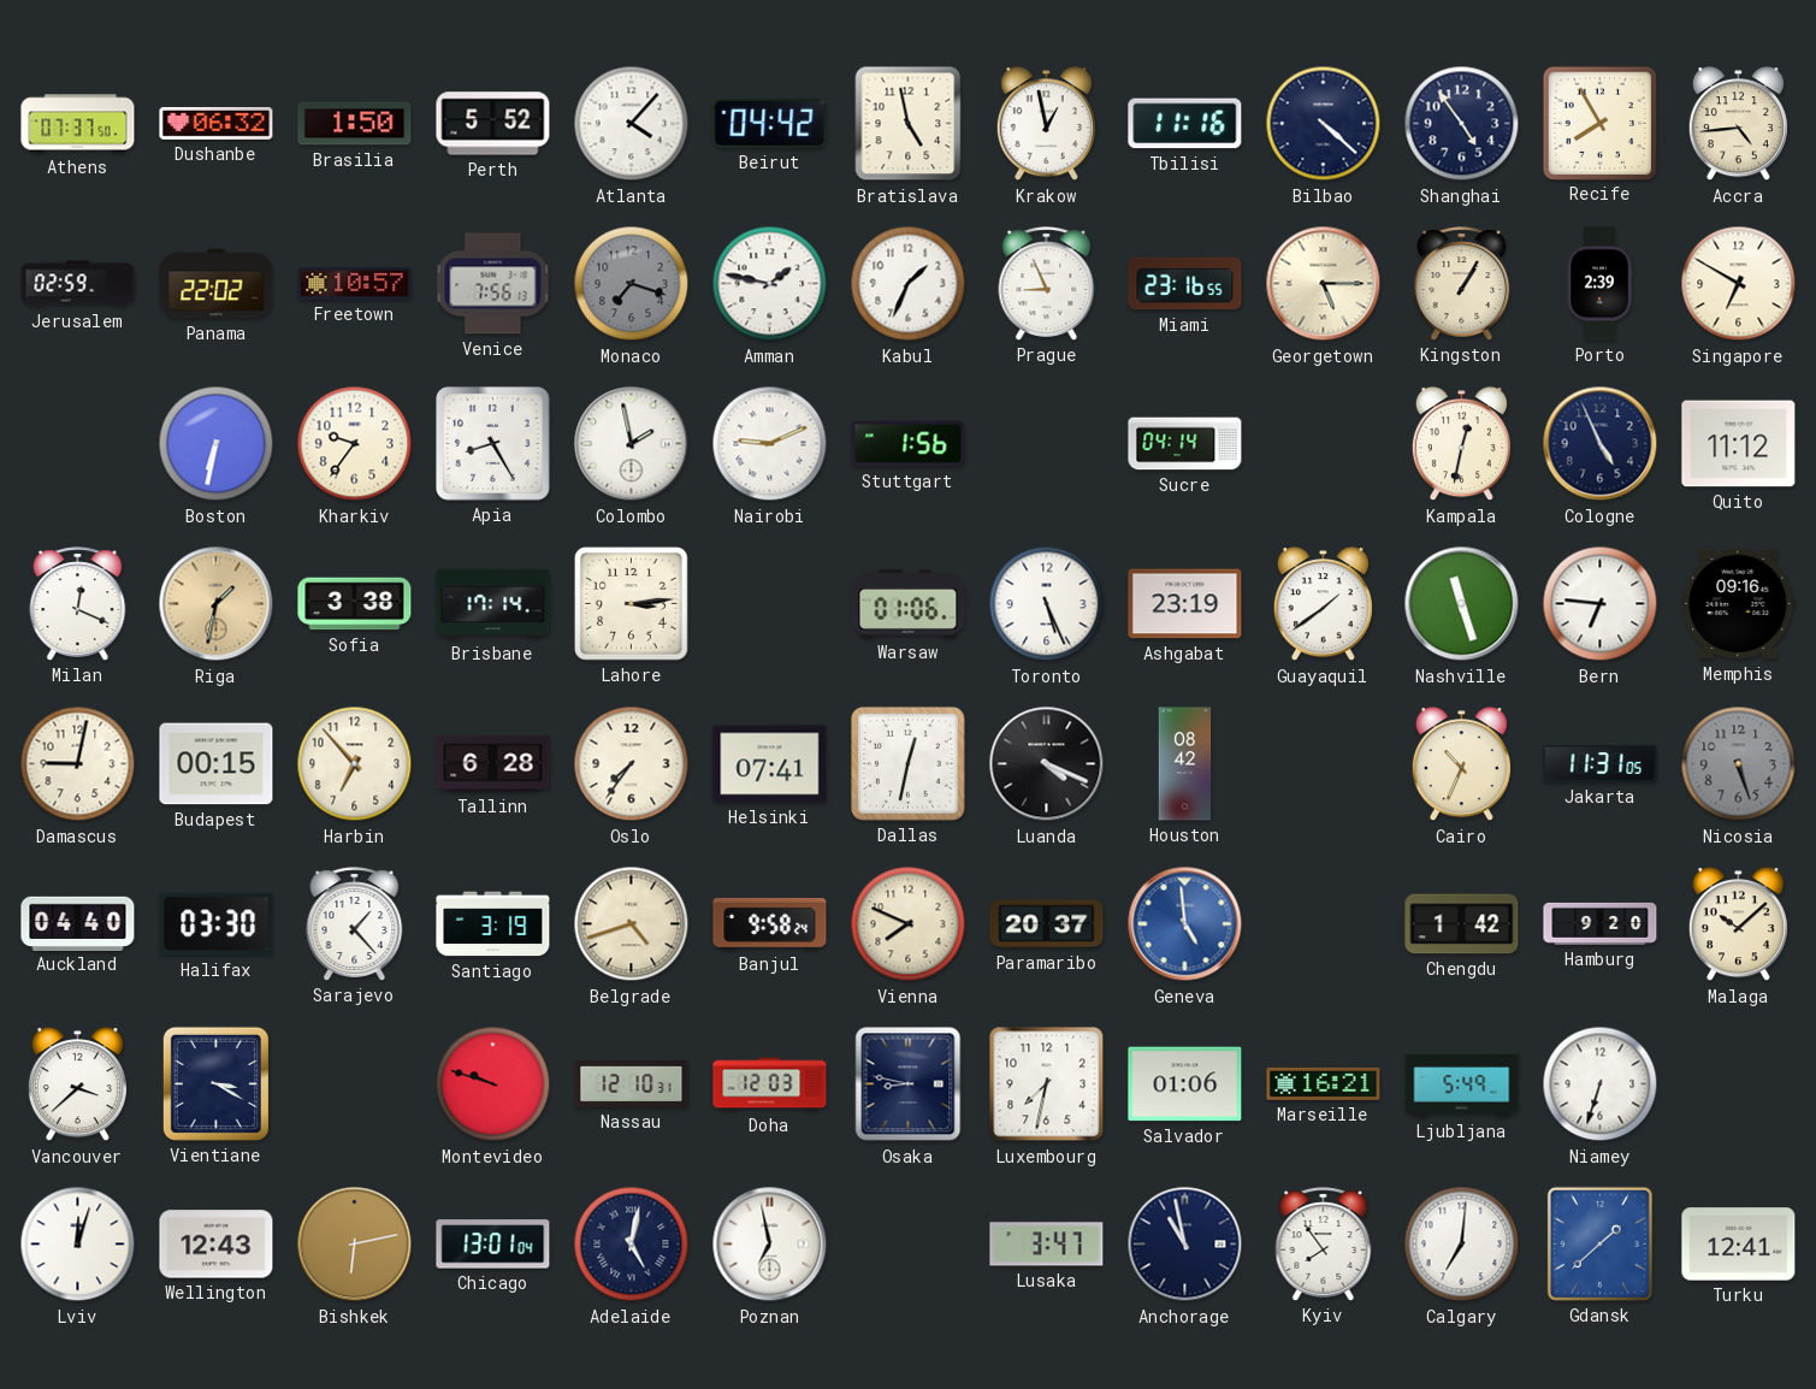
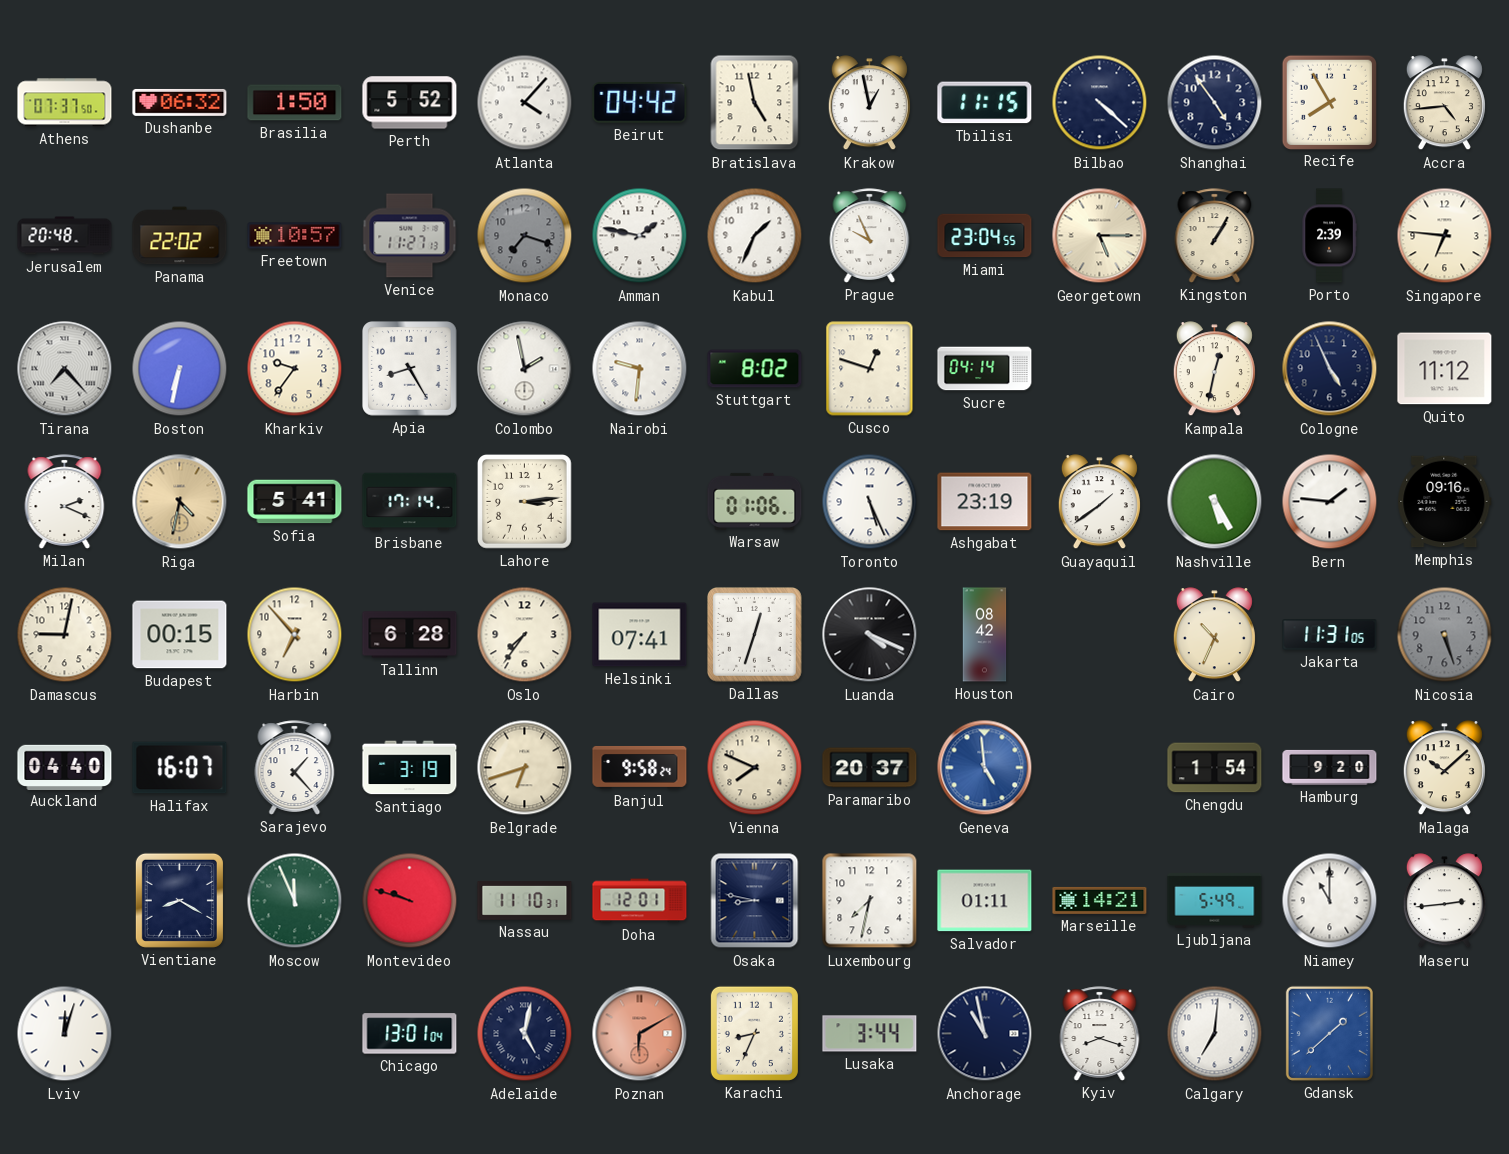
Tbilisi: 11:16 -> 11:15
Jerusalem: 02:59 -> 20:48
Venice: 7:56 -> 11:27
Prague: 8:56 -> 9:56
Miami: 23:16 -> 23:04
Singapore: 6:50 -> 6:46
Tirana: none -> 7:23
Nairobi: 9:11 -> 9:31
Stuttgart: 1:56 -> 8:02
Cusco: none -> 12:48
Milan: 12:19 -> 2:19
Riga: 1:32 -> 4:32
Sofia: 3:38 -> 5:41
Nashville: 11:27 -> 5:25
Bern: 6:46 -> 1:46
Dallas: 12:32 -> 12:33
Halifax: 03:30 -> 16:07
Belgrade: 4:42 -> 6:42
Chengdu: 1:42 -> 1:54
Vancouver: 3:38 -> none
Vientiane: 3:20 -> 8:20
Moscow: none -> 11:56
Nassau: 12:10 -> 11:10
Doha: 12:03 -> 12:01
Salvador: 01:06 -> 01:11
Marseille: 16:21 -> 14:21
Niamey: 6:33 -> 11:00
Maseru: none -> 2:44
Wellington: 12:43 -> none
Bishkek: 6:13 -> none
Poznan: 6:58 -> 6:10
Poznan dial: white -> salmon
Karachi: none -> 8:34
Lusaka: 3:47 -> 3:44
Kyiv: 7:54 -> 8:18
Turku: 12:41 -> none
